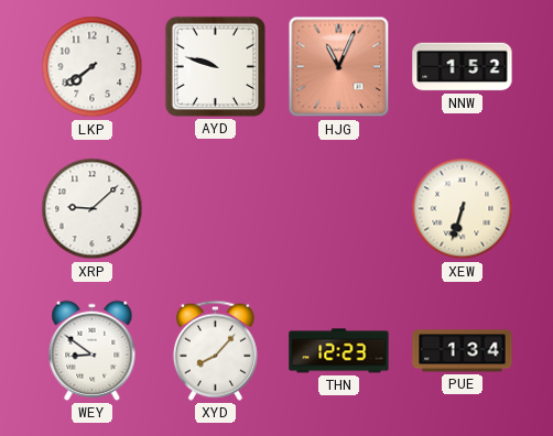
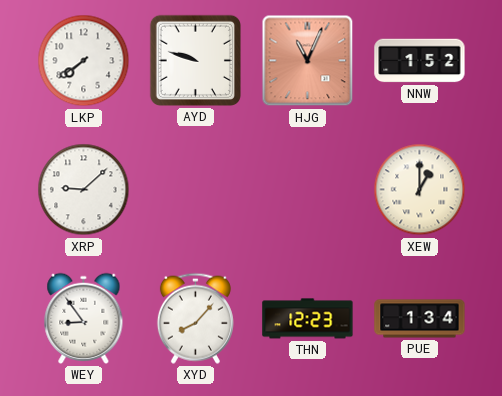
XEW: 6:33 -> 1:00
WEY: 8:51 -> 8:54
